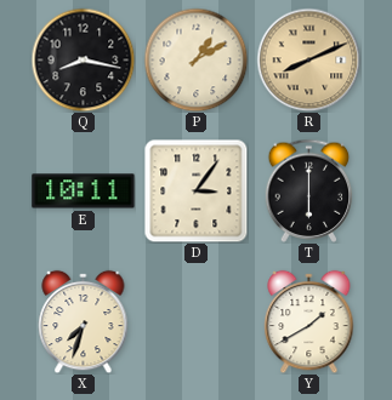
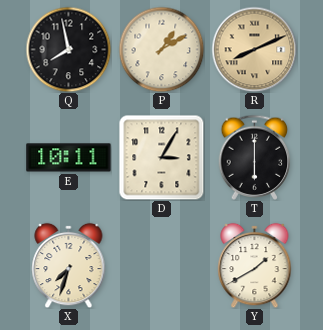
Q: 8:17 -> 7:58
D: 3:06 -> 3:05
